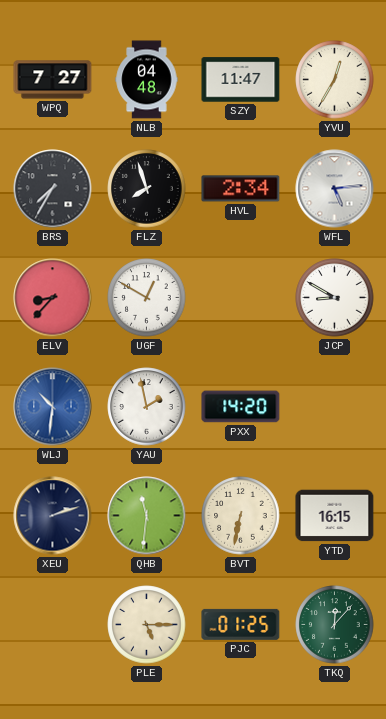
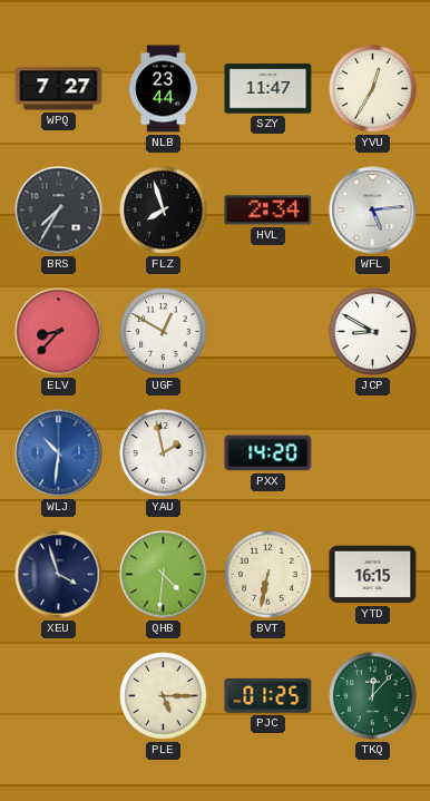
NLB: 04:48 -> 23:44
XEU: 2:12 -> 3:57
QHB: 11:31 -> 4:31
